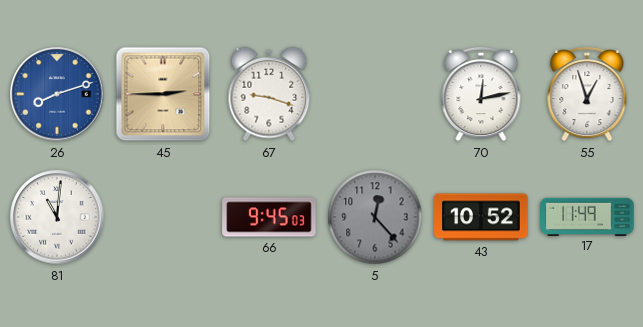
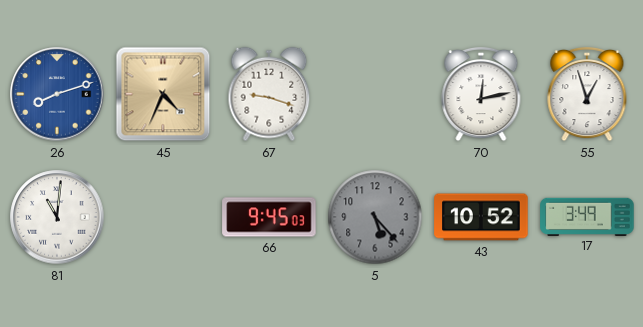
45: 2:45 -> 4:34
5: 12:23 -> 5:23
17: 11:49 -> 3:49
